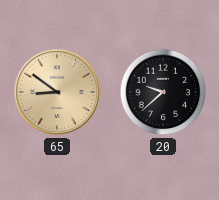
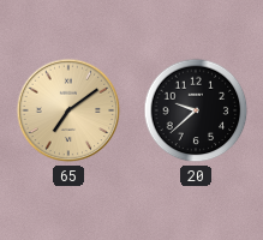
65: 8:51 -> 7:09
